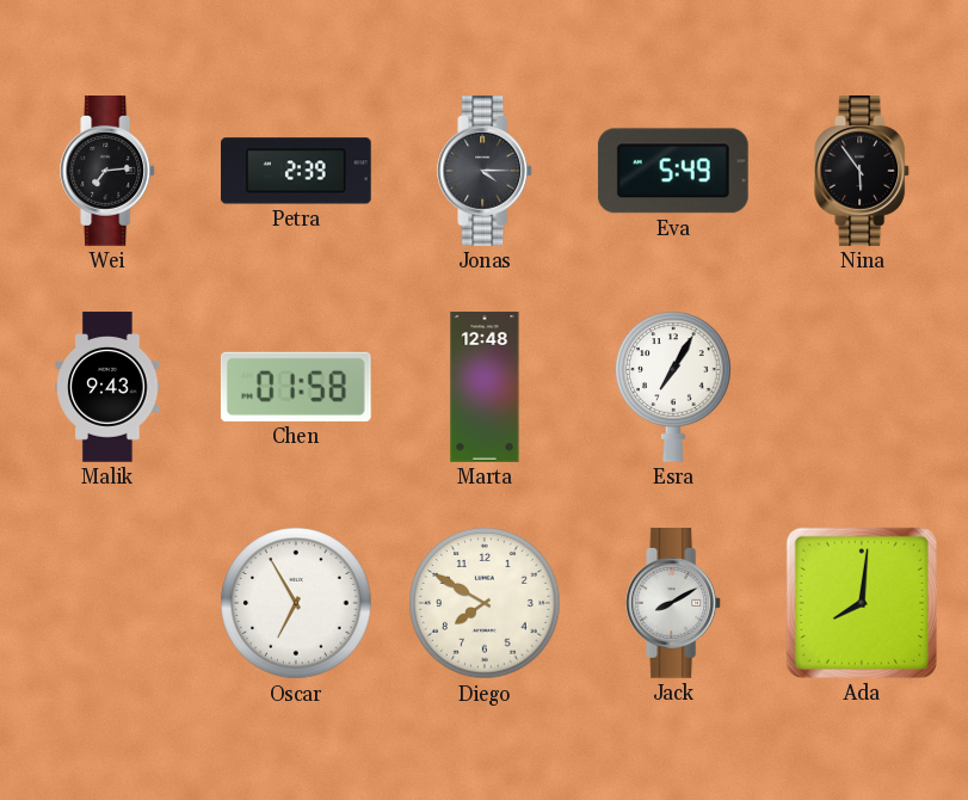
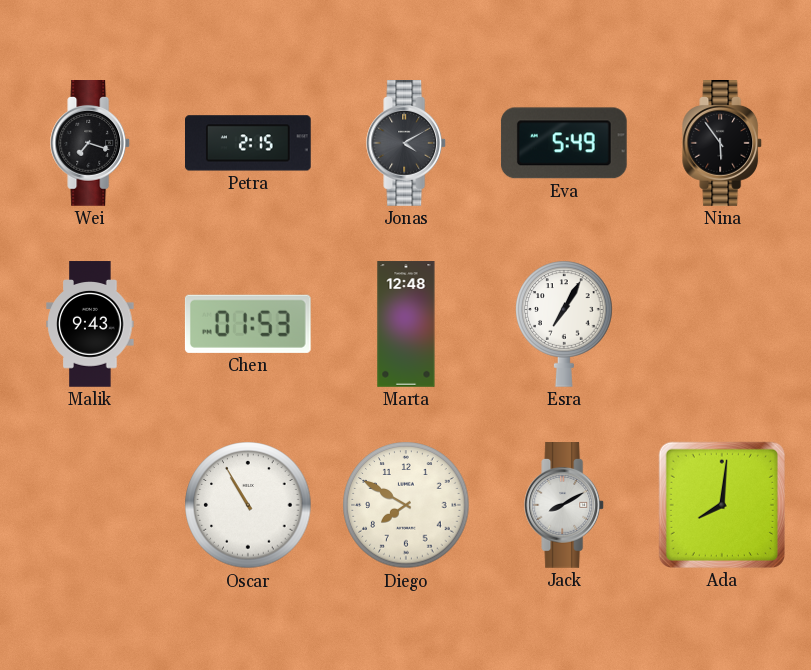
Wei: 7:14 -> 7:18
Petra: 2:39 -> 2:15
Jonas: 4:15 -> 4:10
Chen: 01:58 -> 01:53
Oscar: 6:55 -> 10:55
